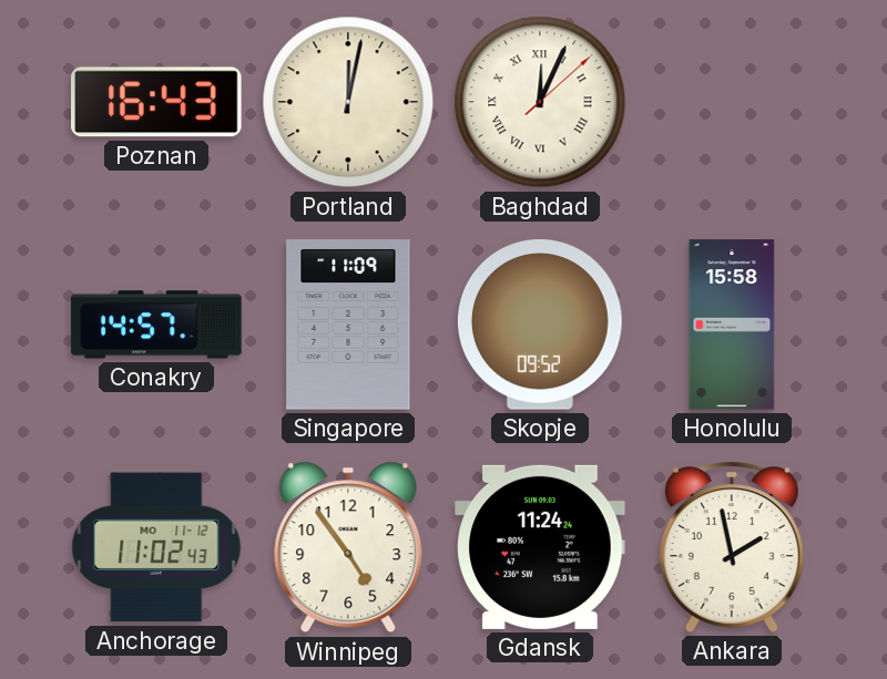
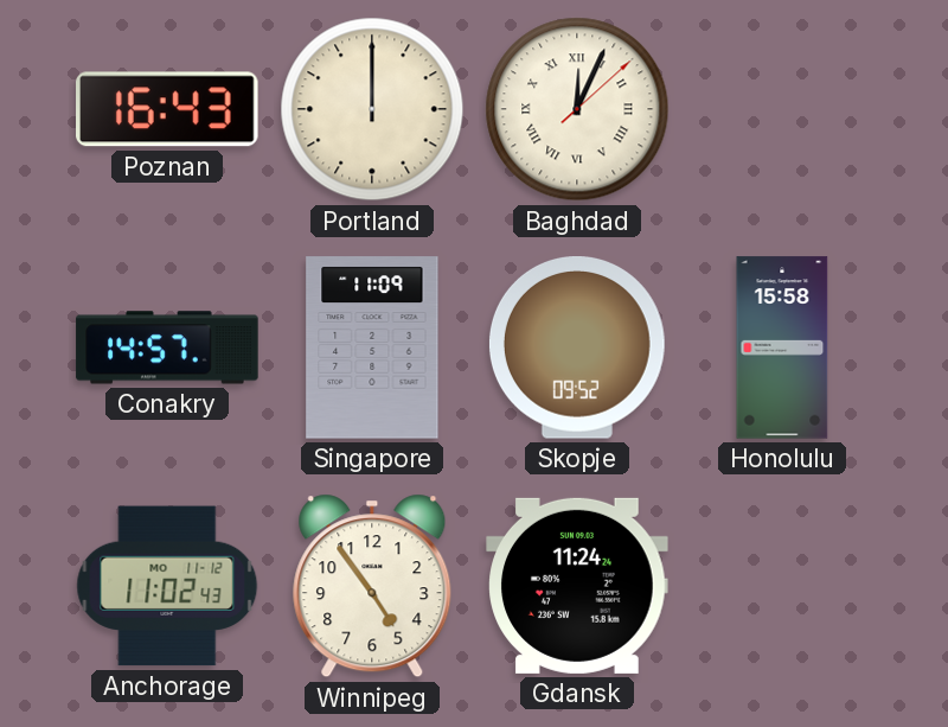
Portland: 12:02 -> 12:00
Ankara: 1:58 -> none
